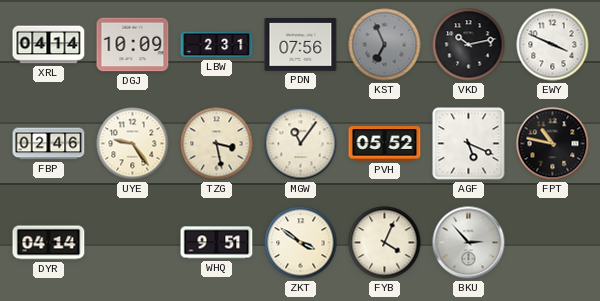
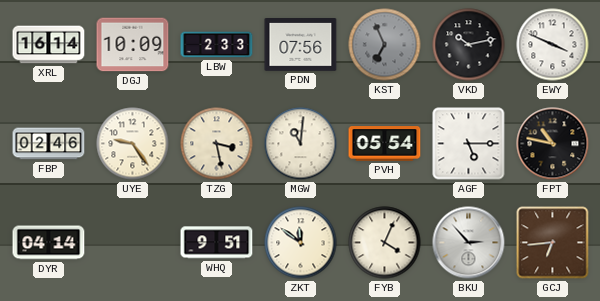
XRL: 04:14 -> 16:14
LBW: 2:31 -> 2:33
MGW: 11:06 -> 11:01
PVH: 05:52 -> 05:54
AGF: 5:19 -> 5:15
ZKT: 3:51 -> 11:51
GCJ: none -> 6:44
